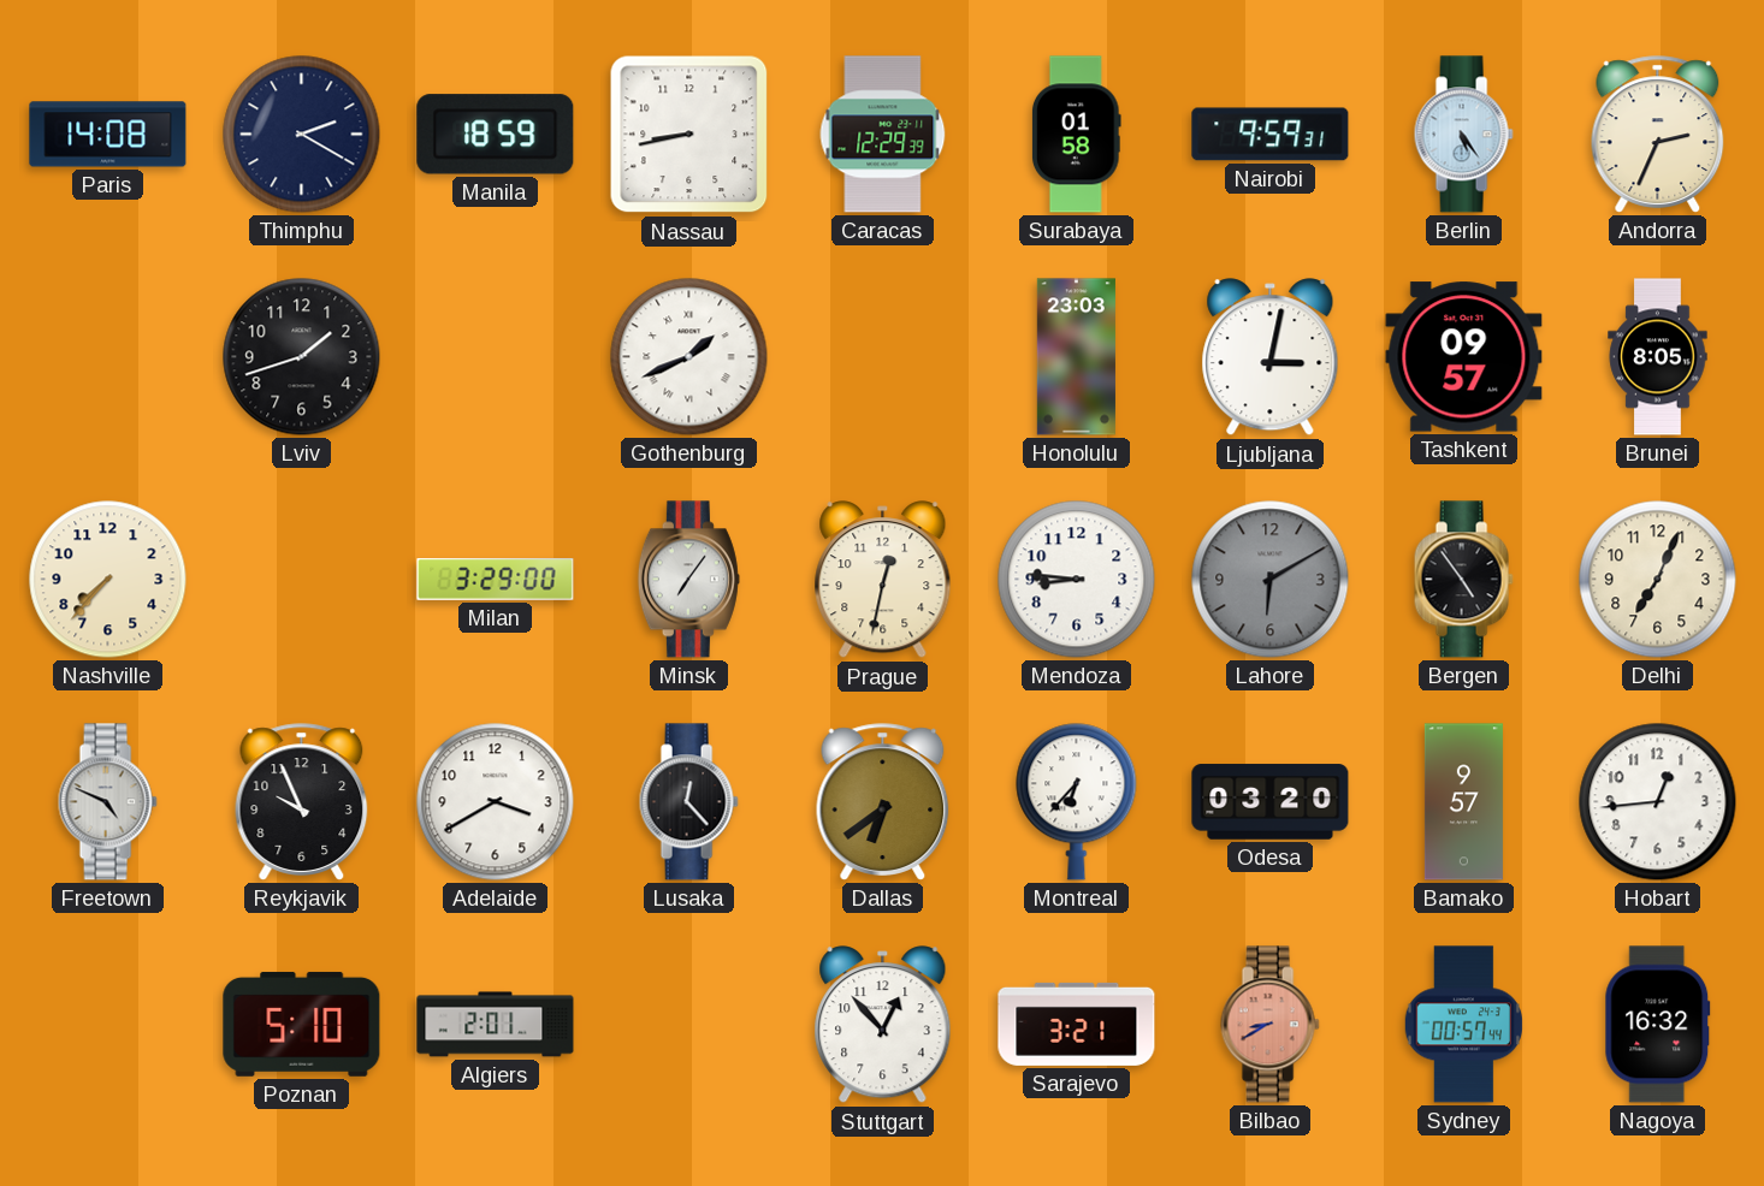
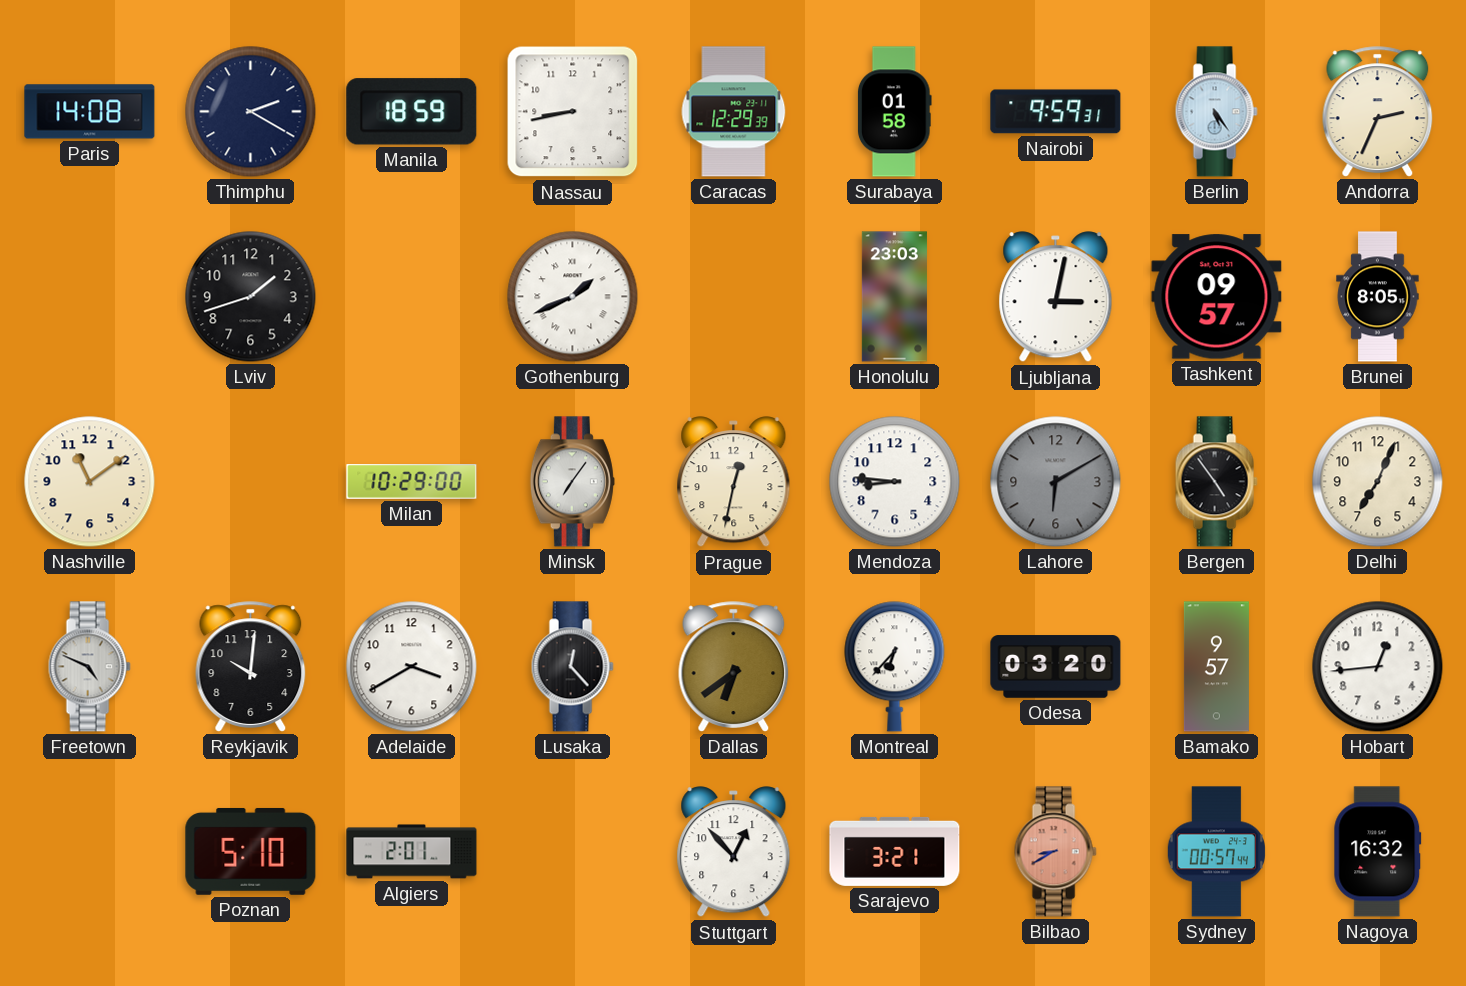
Nashville: 7:37 -> 11:09
Milan: 3:29 -> 10:29
Reykjavik: 9:56 -> 10:01
